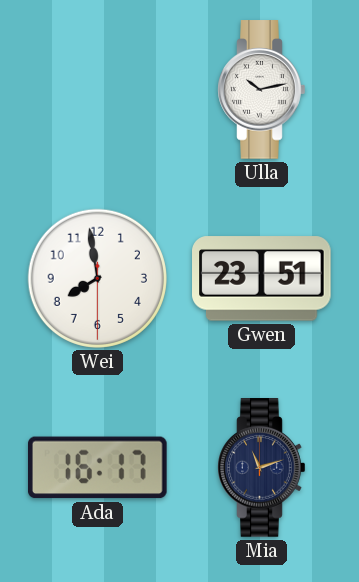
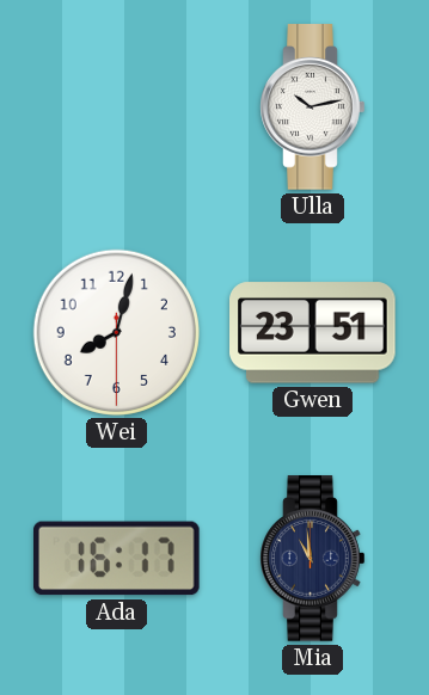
Wei: 7:58 -> 8:02
Mia: 11:12 -> 10:59
